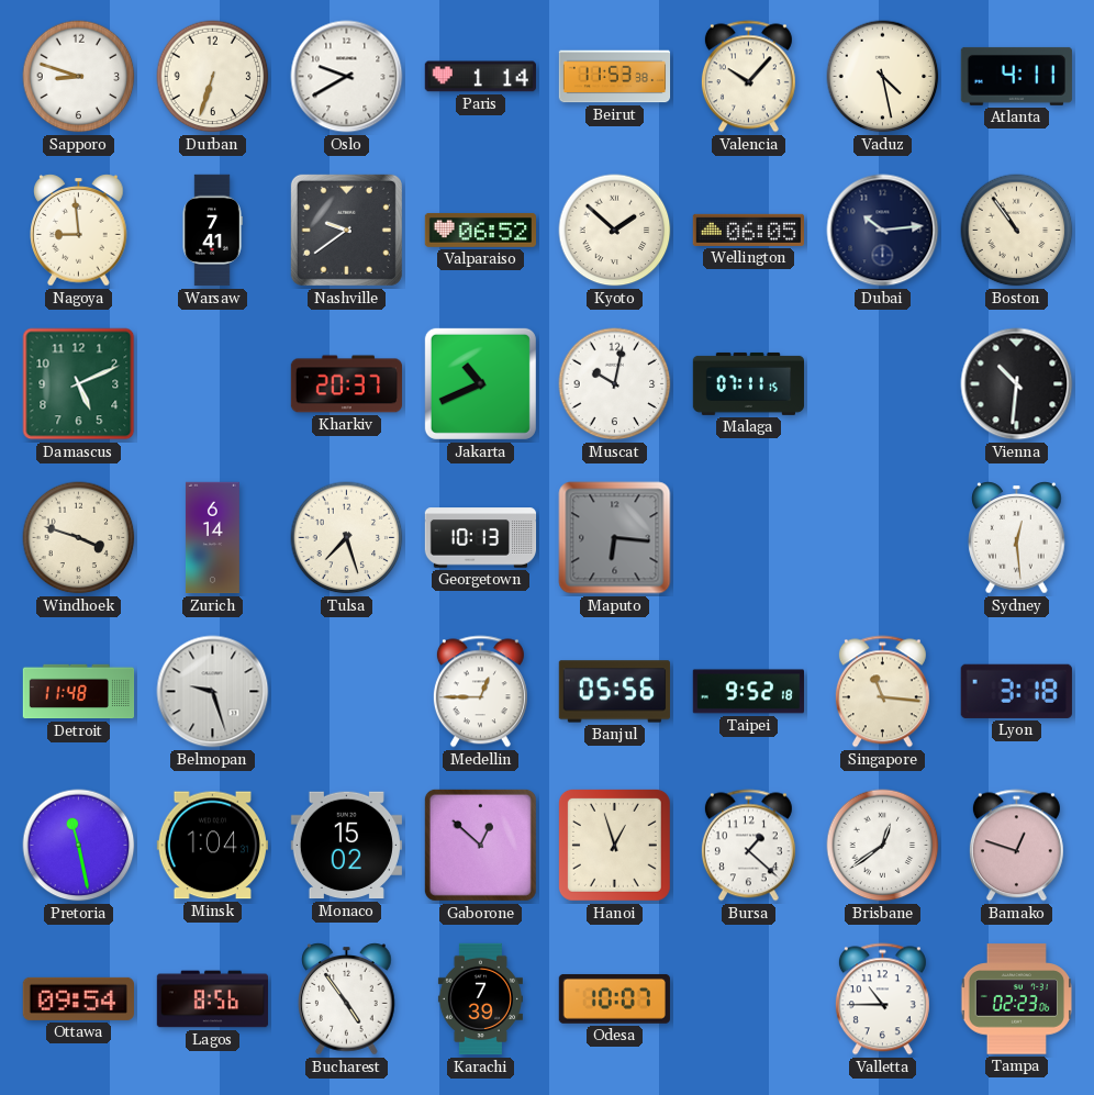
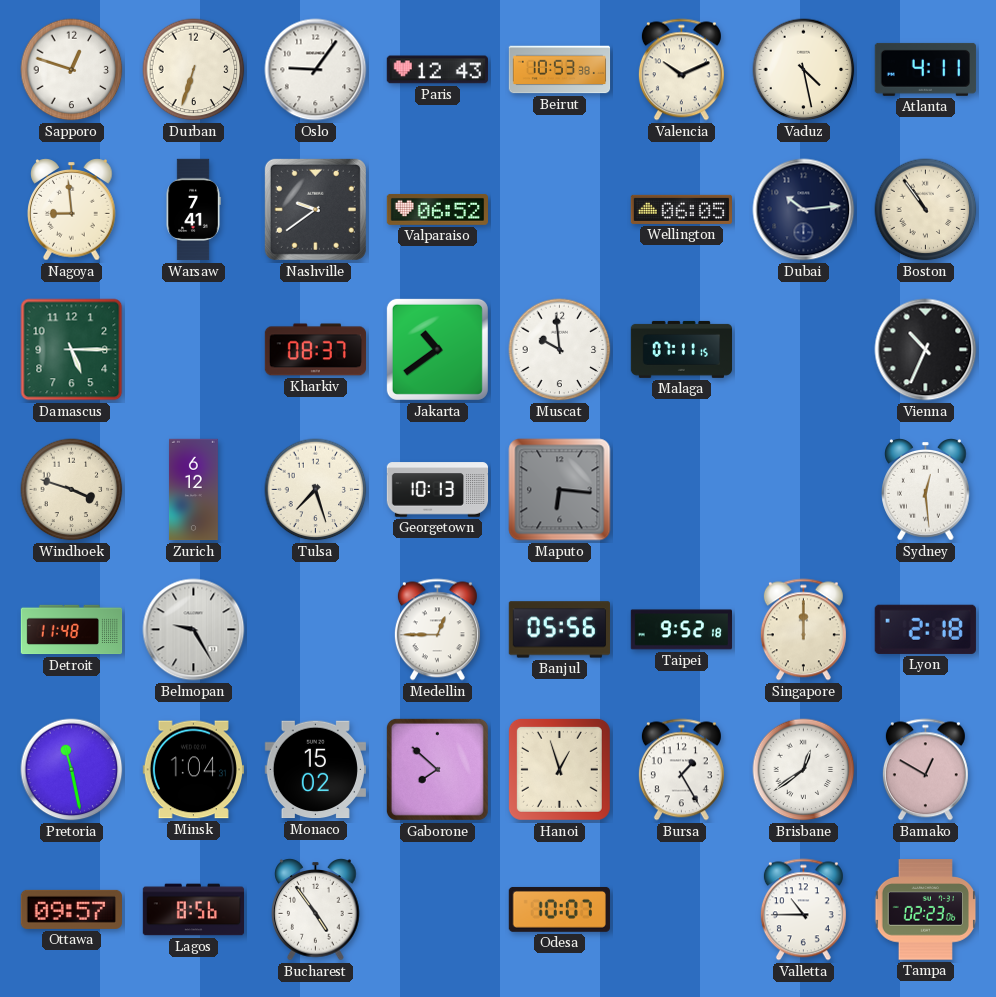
Sapporo: 8:48 -> 12:48
Oslo: 9:40 -> 9:06
Paris: 1:14 -> 12:43
Beirut: 11:53 -> 10:53
Valencia: 10:07 -> 10:11
Kyoto: 1:52 -> none
Damascus: 5:11 -> 5:15
Kharkiv: 20:37 -> 08:37
Jakarta: 10:41 -> 10:39
Muscat: 10:02 -> 9:59
Vienna: 10:31 -> 10:34
Zurich: 6:14 -> 6:12
Belmopan: 9:27 -> 9:25
Singapore: 11:16 -> 12:00
Lyon: 3:18 -> 2:18
Gaborone: 12:52 -> 7:52
Bursa: 1:22 -> 1:25
Bamako: 12:48 -> 12:50
Ottawa: 09:54 -> 09:57
Karachi: 7:39 -> none
